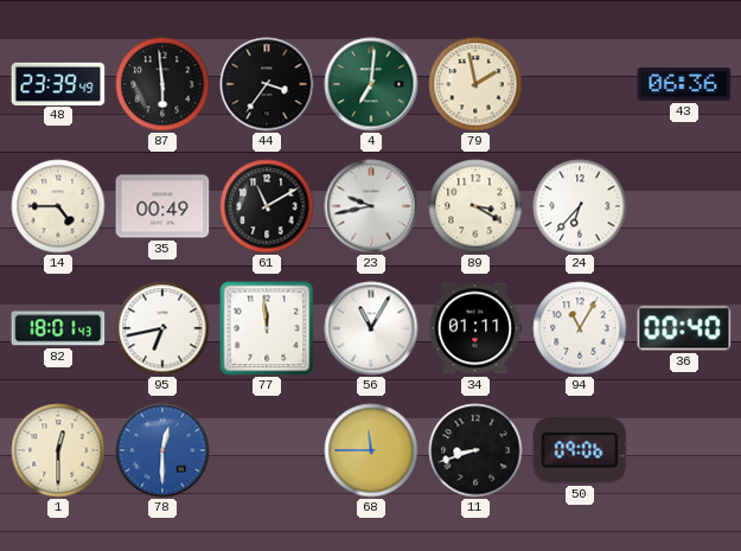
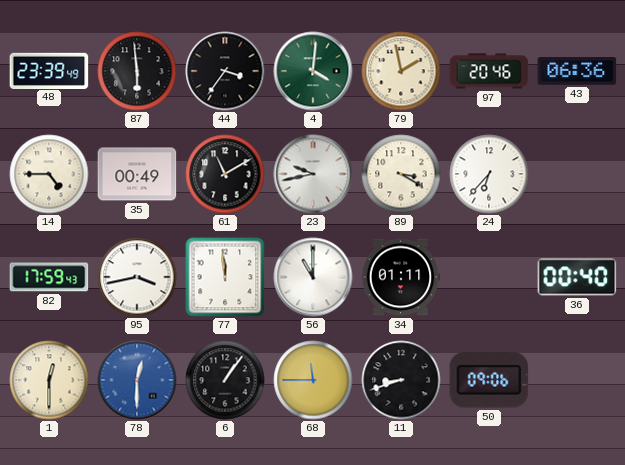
4: 7:01 -> 4:01
97: none -> 20:46
82: 18:01 -> 17:59
95: 6:43 -> 3:43
56: 11:05 -> 11:00
94: 11:05 -> none
6: none -> 1:06
